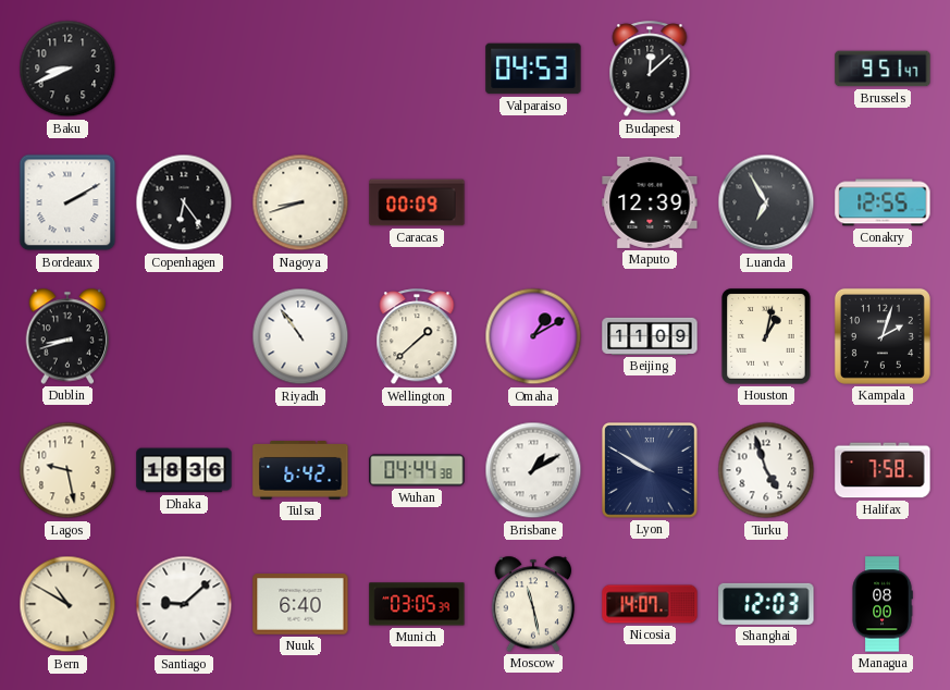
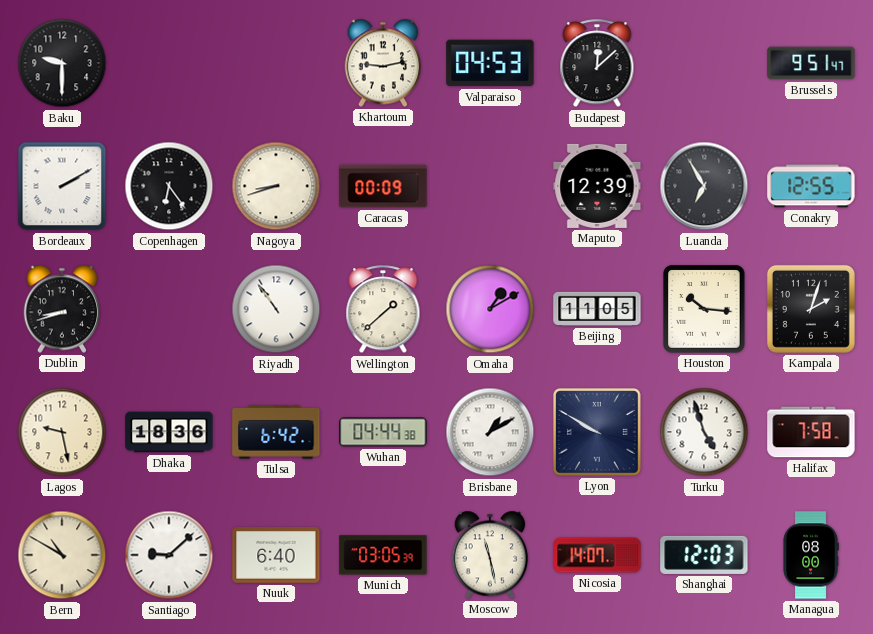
Baku: 8:41 -> 9:30
Khartoum: none -> 9:13
Beijing: 11:09 -> 11:05
Houston: 1:02 -> 10:16
